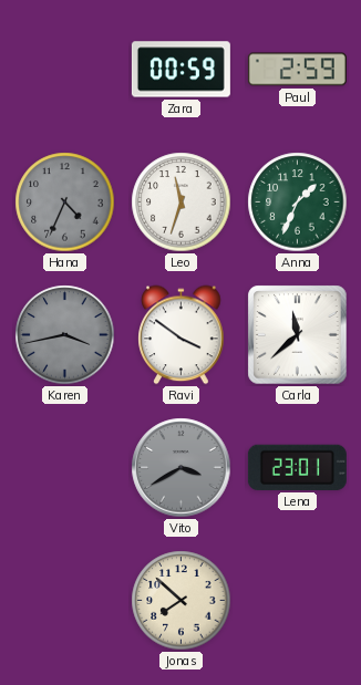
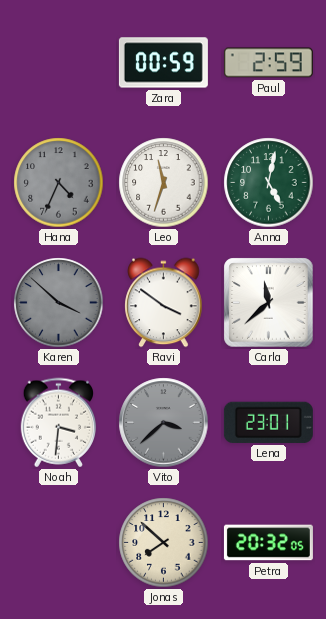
Anna: 1:34 -> 5:02
Karen: 3:43 -> 3:52
Noah: none -> 3:31
Vito: 3:40 -> 3:38
Petra: none -> 20:32
